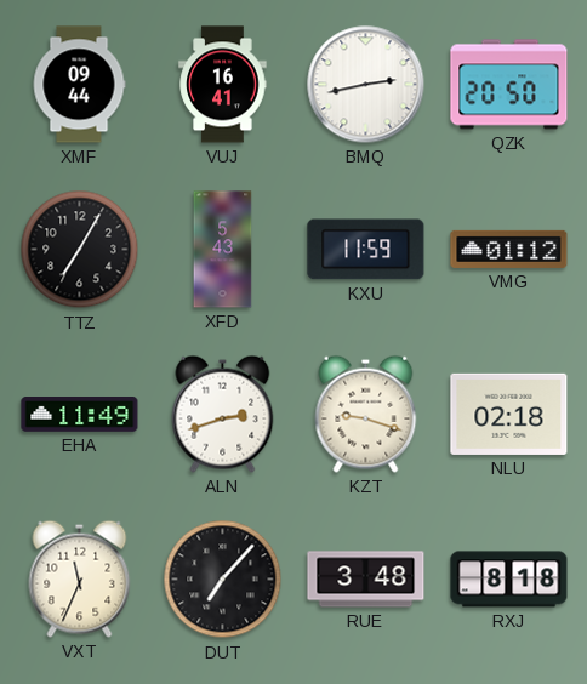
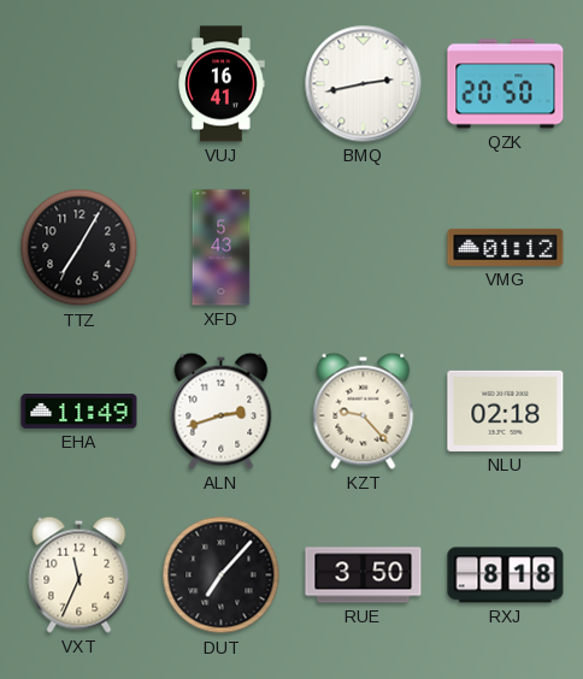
XMF: 09:44 -> none
KXU: 11:59 -> none
KZT: 9:18 -> 9:23
RUE: 3:48 -> 3:50
